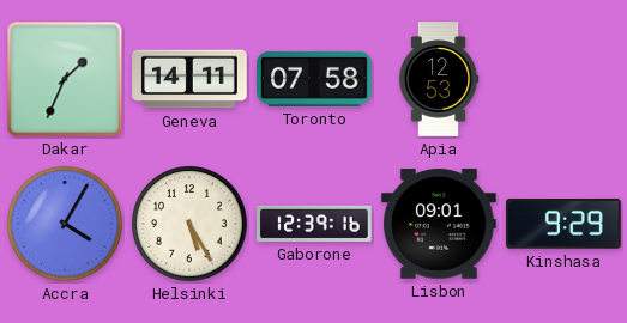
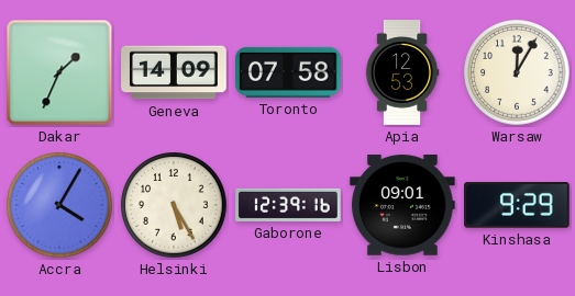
Geneva: 14:11 -> 14:09
Warsaw: none -> 12:05
